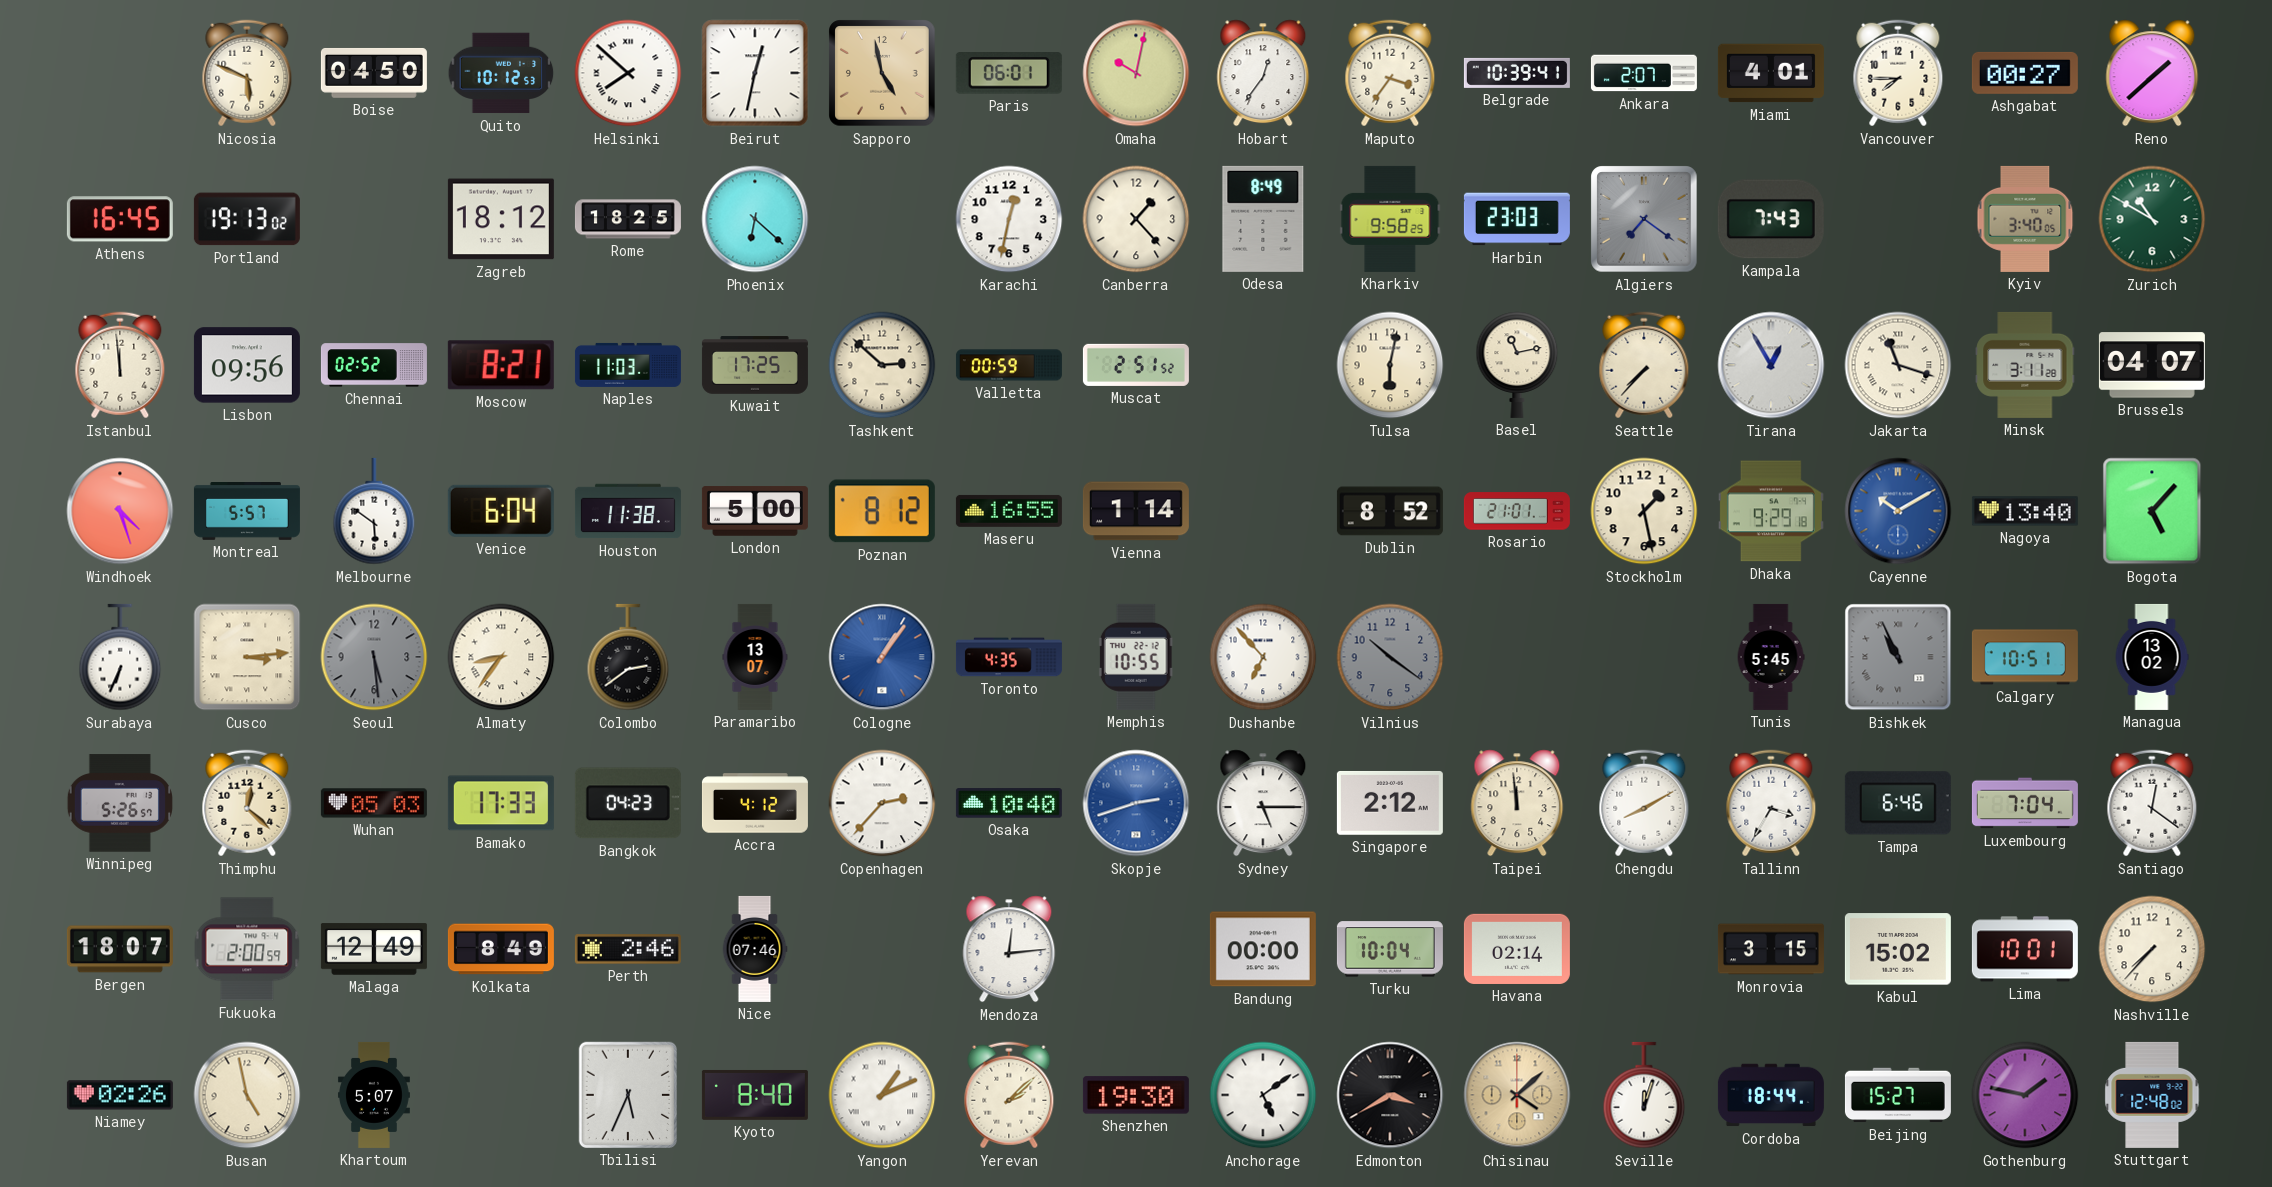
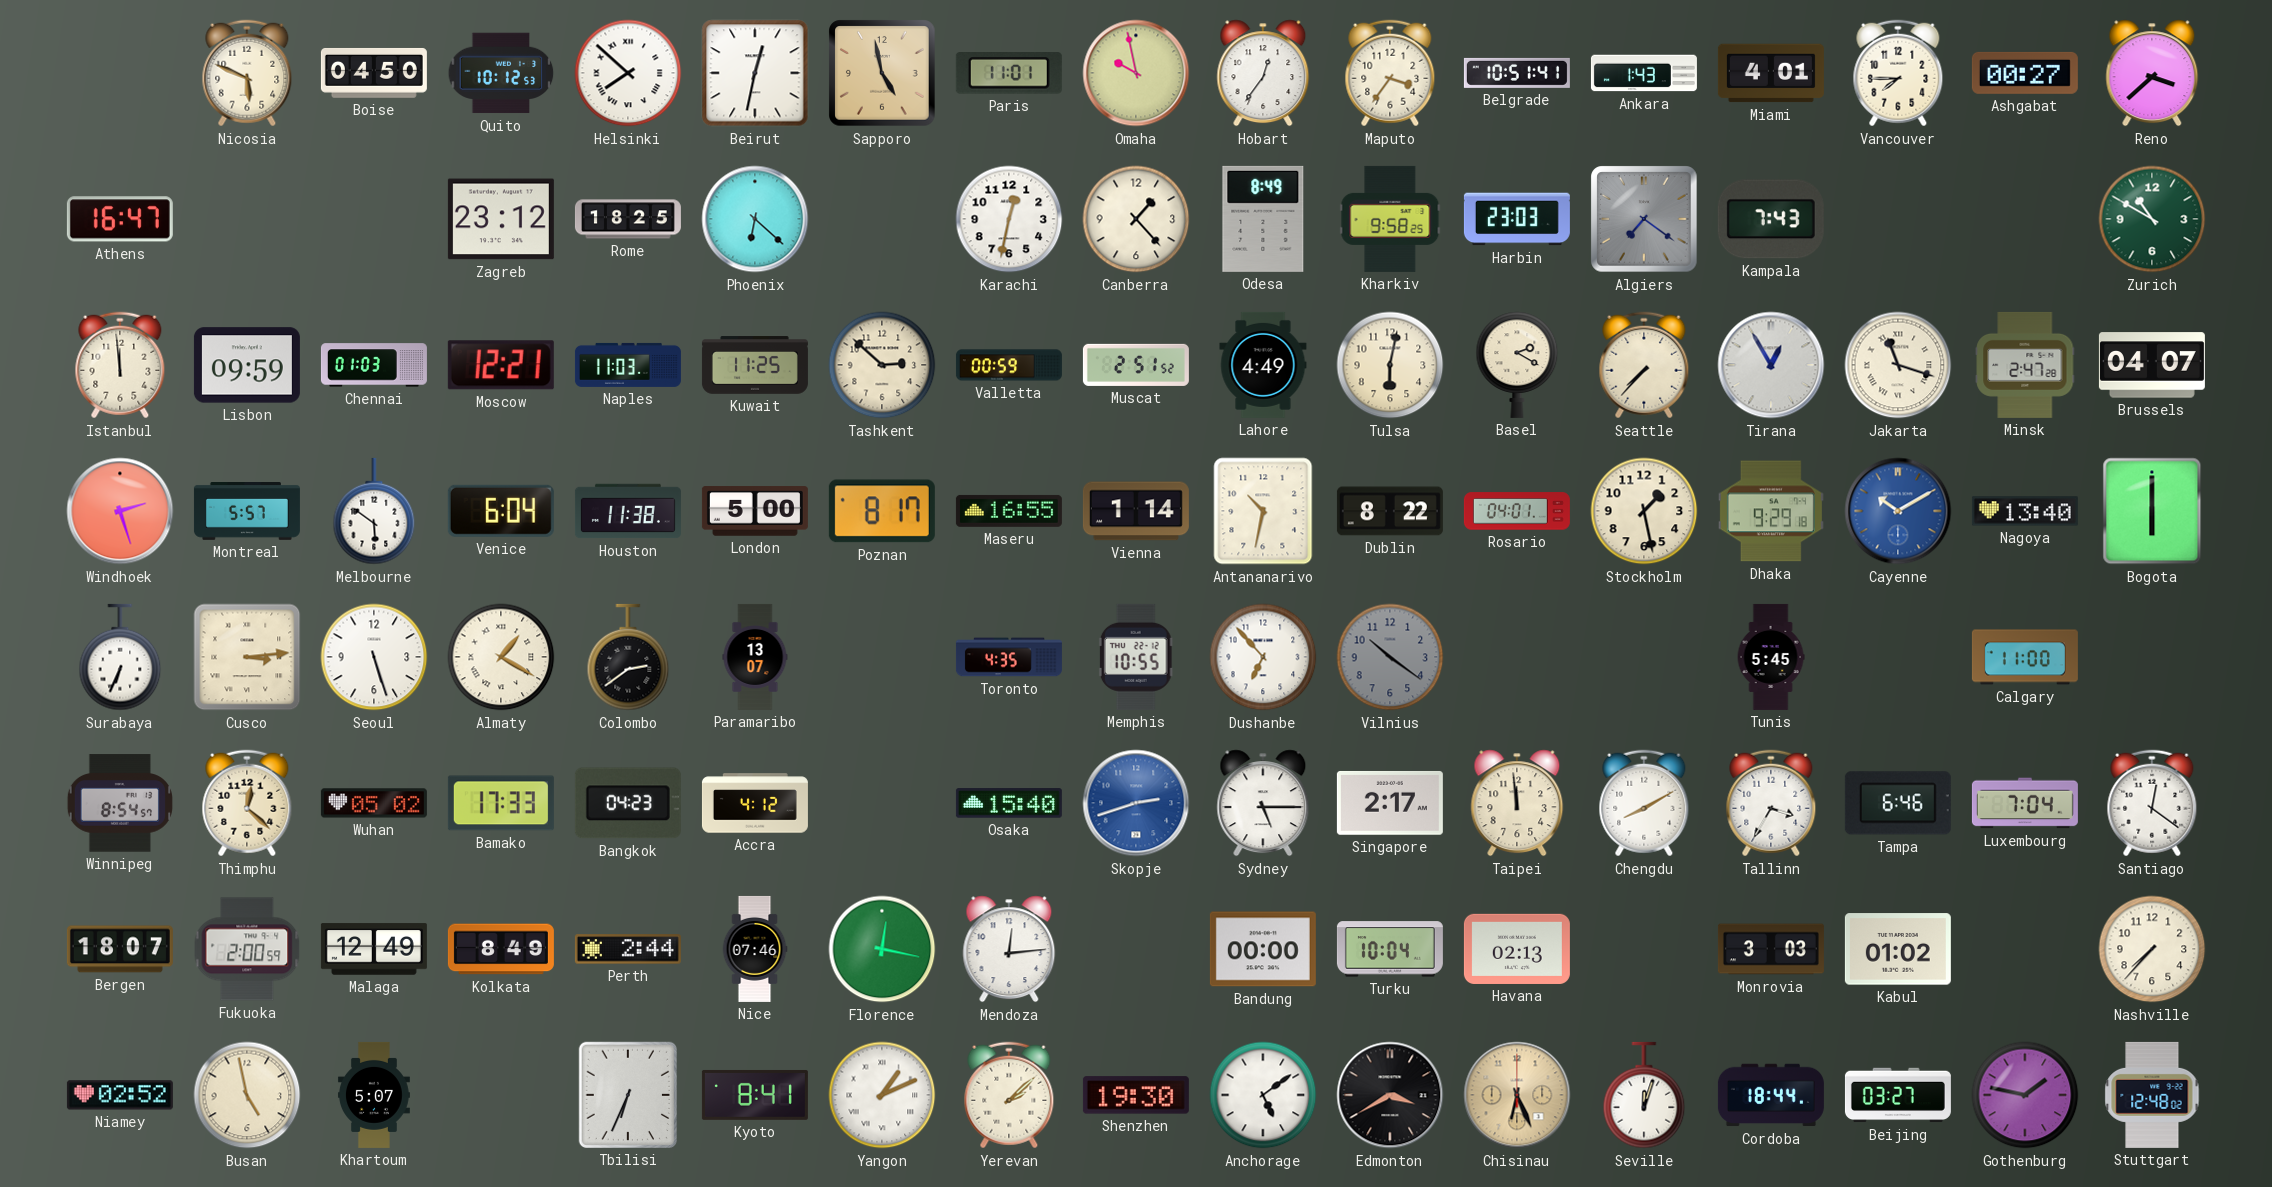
Paris: 06:01 -> 11:01
Omaha: 10:02 -> 9:58
Belgrade: 10:39 -> 10:51
Ankara: 2:07 -> 1:43
Reno: 1:38 -> 3:38
Athens: 16:45 -> 16:47
Portland: 19:13 -> none
Zagreb: 18:12 -> 23:12
Kyiv: 3:40 -> none
Lisbon: 09:56 -> 09:59
Chennai: 02:52 -> 01:03
Moscow: 8:21 -> 12:21
Kuwait: 17:25 -> 11:25
Lahore: none -> 4:49
Basel: 11:13 -> 2:20
Minsk: 3:11 -> 2:47
Windhoek: 4:27 -> 2:27
Poznan: 8:12 -> 8:17
Antananarivo: none -> 10:32
Dublin: 8:52 -> 8:22
Rosario: 21:01 -> 04:01
Bogota: 5:07 -> 6:00
Seoul: 5:29 -> 5:27
Seoul dial: grey -> white
Almaty: 8:36 -> 1:20
Cologne: 1:06 -> none
Bishkek: 10:56 -> none
Calgary: 10:51 -> 11:00
Managua: 13:02 -> none
Winnipeg: 5:26 -> 8:54
Wuhan: 05:03 -> 05:02
Copenhagen: 2:37 -> none
Osaka: 10:40 -> 15:40
Singapore: 2:12 -> 2:17
Perth: 2:46 -> 2:44
Florence: none -> 12:17
Havana: 02:14 -> 02:13
Monrovia: 3:15 -> 3:03
Kabul: 15:02 -> 01:02
Lima: 10:01 -> none
Niamey: 02:26 -> 02:52
Tbilisi: 5:34 -> 6:34
Kyoto: 8:40 -> 8:41
Chisinau: 4:08 -> 6:26
Beijing: 15:27 -> 03:27
